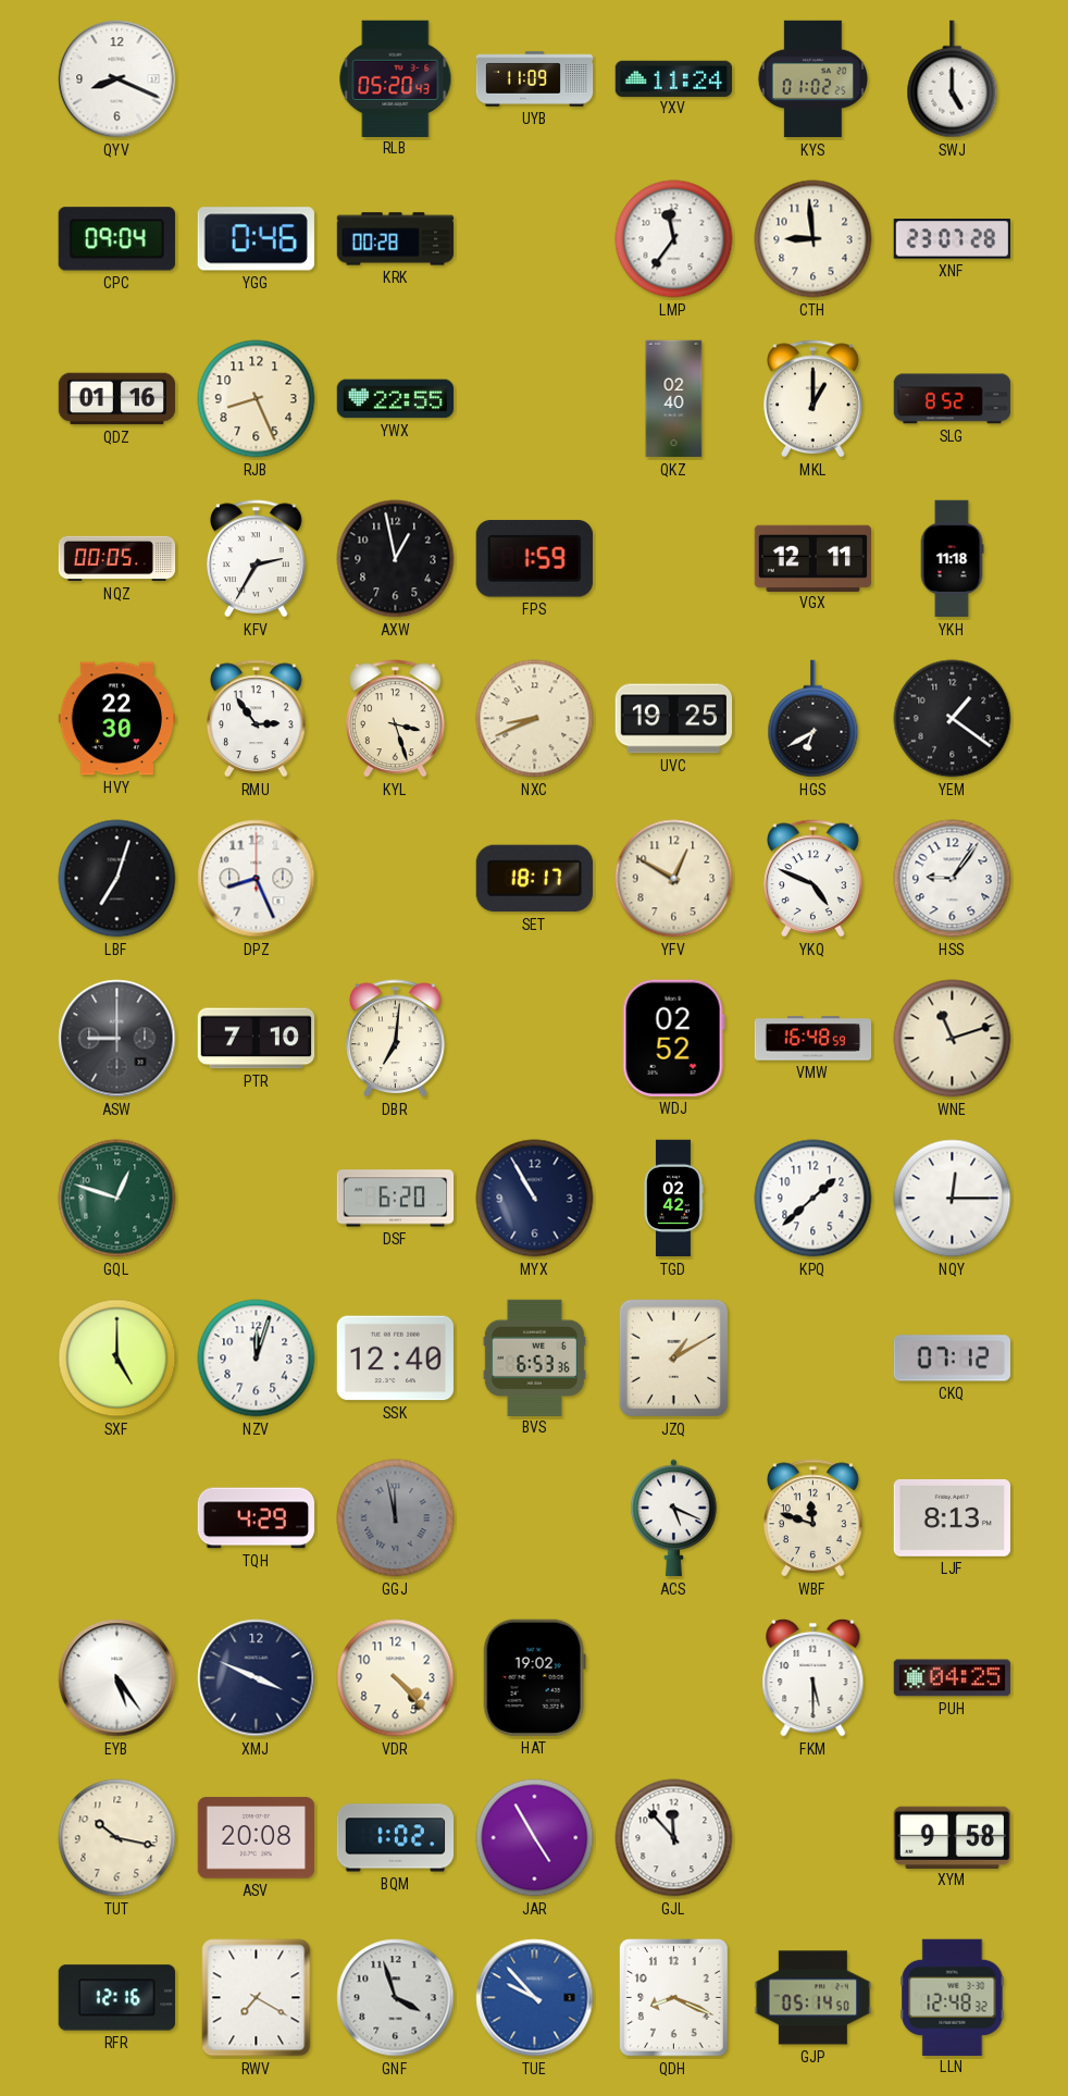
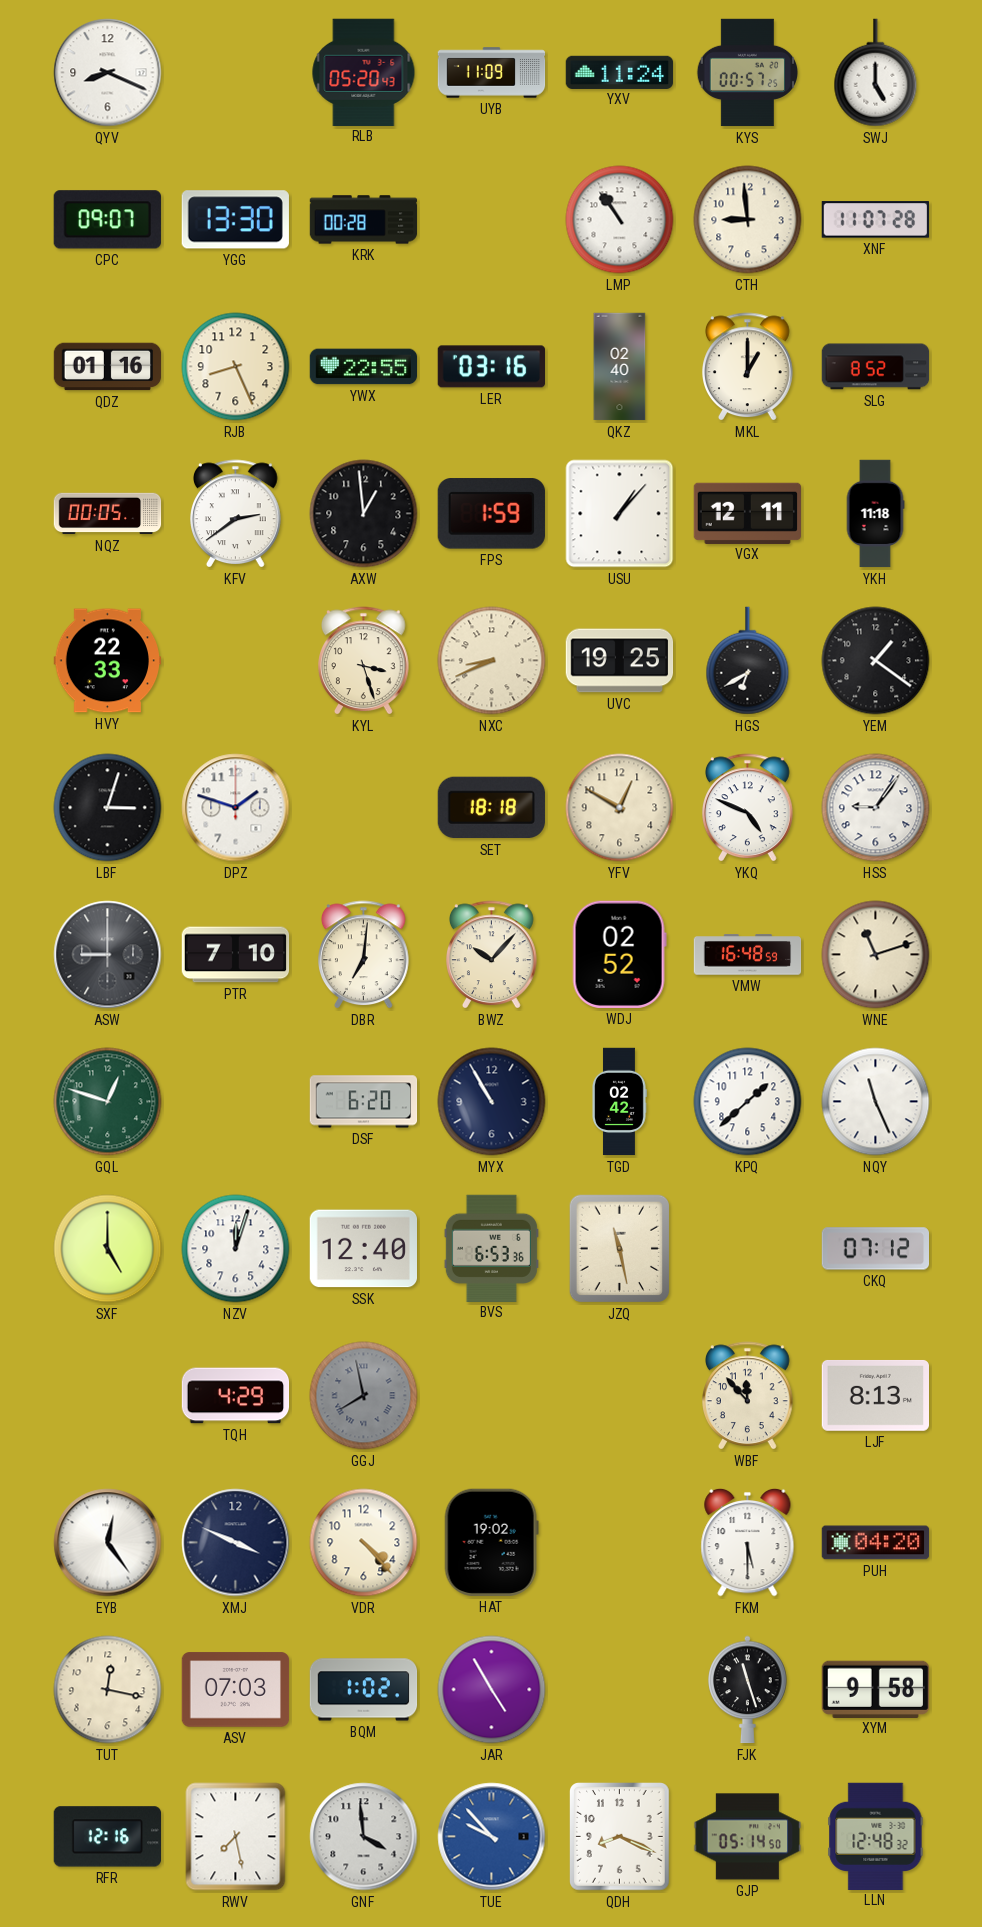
KYS: 01:02 -> 00:57
CPC: 09:04 -> 09:07
YGG: 0:46 -> 13:30
LMP: 11:36 -> 10:54
XNF: 23:07 -> 11:07
LER: none -> 03:16
KFV: 2:35 -> 2:39
AXW: 12:58 -> 12:59
USU: none -> 1:07
HVY: 22:30 -> 22:33
RMU: 2:54 -> none
LBF: 7:03 -> 3:03
DPZ: 8:26 -> 1:48
SET: 18:17 -> 18:18
BWZ: none -> 10:07
NQY: 12:15 -> 11:26
JZQ: 1:10 -> 11:28
GGJ: 11:58 -> 7:58
ACS: 5:19 -> none
WBF: 11:48 -> 11:53
EYB: 5:24 -> 12:24
PUH: 04:25 -> 04:20
TUT: 10:17 -> 12:17
ASV: 20:08 -> 07:03
GJL: 11:53 -> none
FJK: none -> 11:27
RWV: 7:20 -> 7:28
GNF: 3:57 -> 3:59
